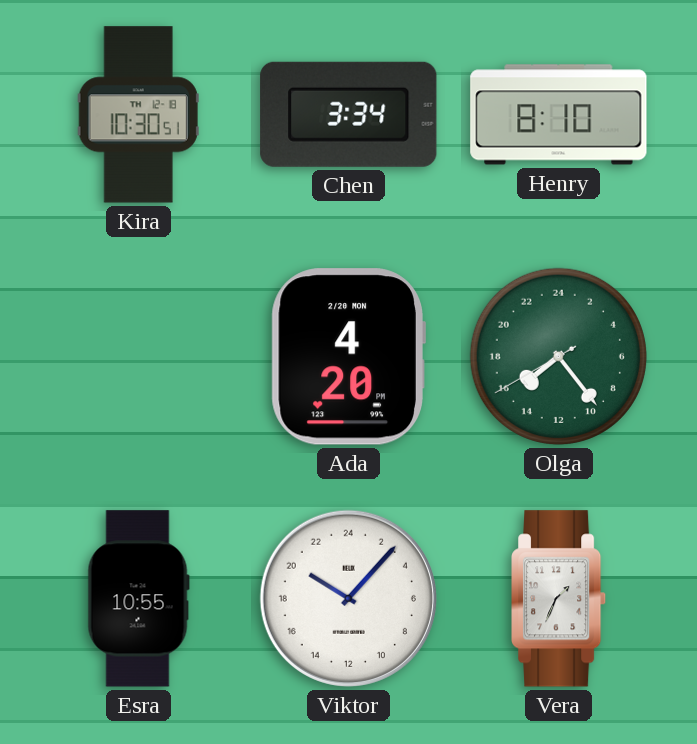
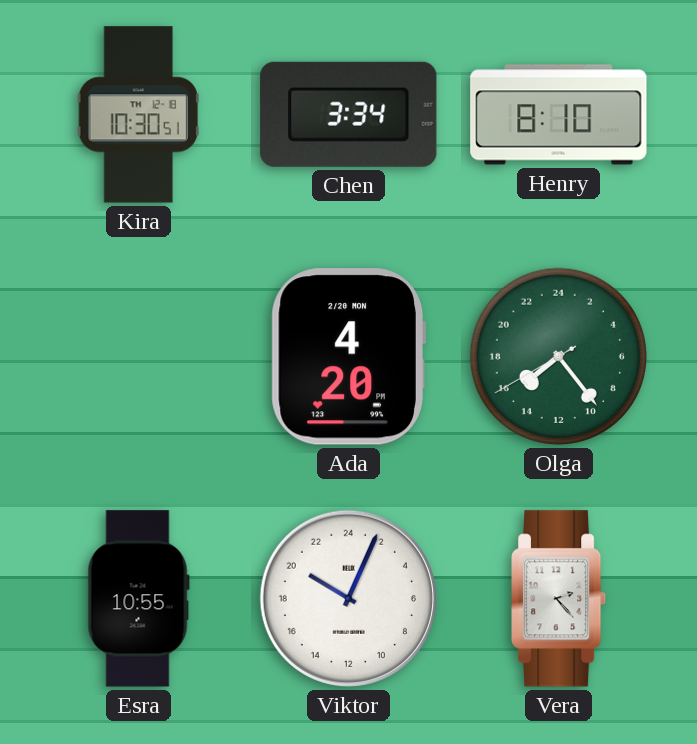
Viktor: 20:07 -> 20:04
Vera: 1:34 -> 2:23
